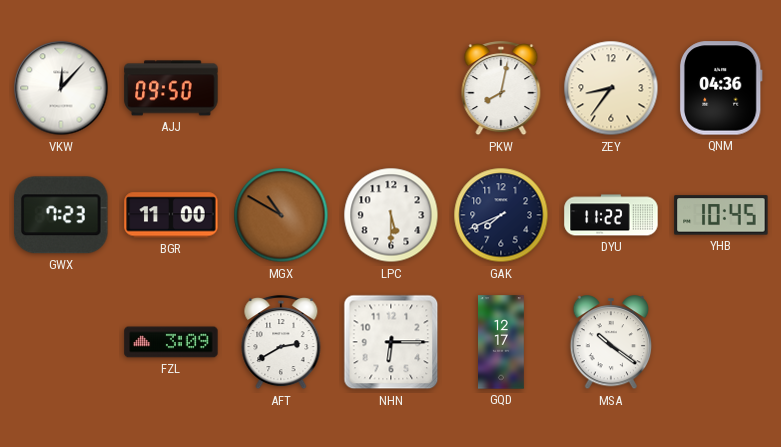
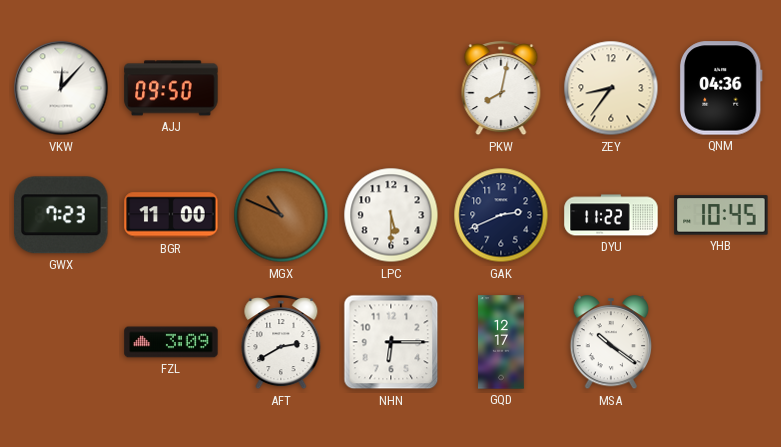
MGX: 10:50 -> 10:49
GAK: 7:41 -> 2:41
